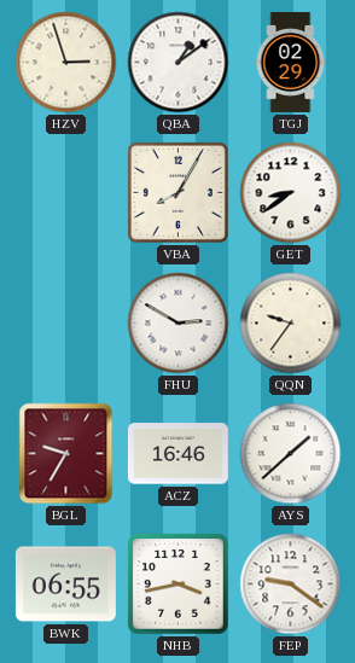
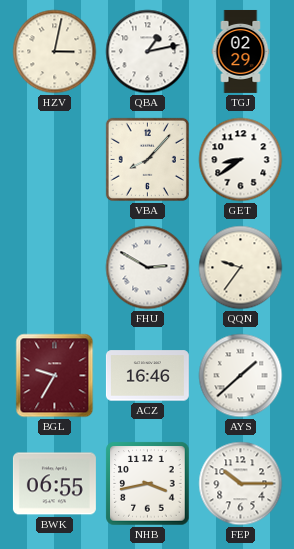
HZV: 2:57 -> 3:02
QBA: 1:09 -> 1:13
VBA: 8:05 -> 8:07
FEP: 9:21 -> 10:15
